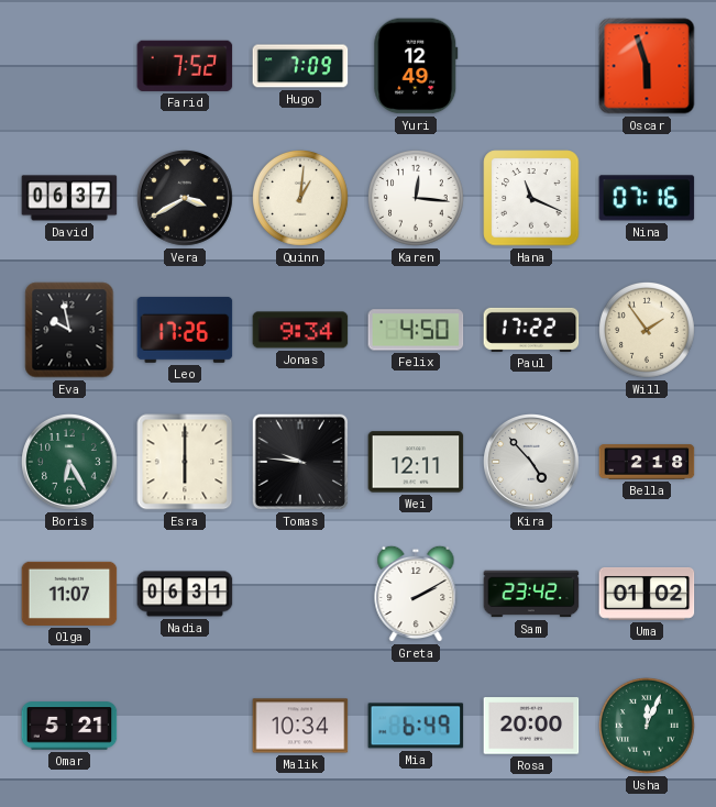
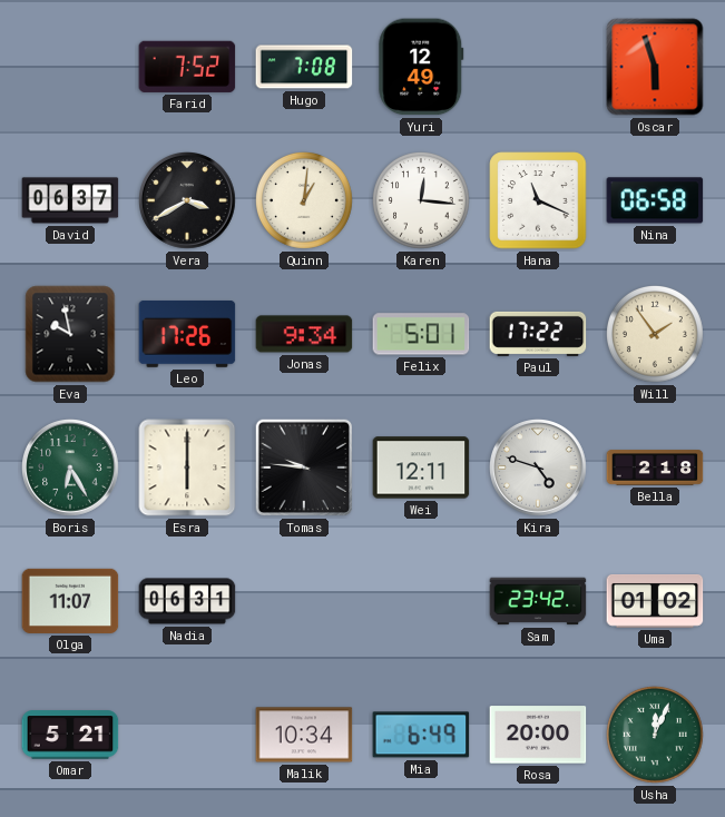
Hugo: 7:09 -> 7:08
Nina: 07:16 -> 06:58
Felix: 4:50 -> 5:01
Kira: 4:53 -> 4:48
Greta: 2:10 -> none
